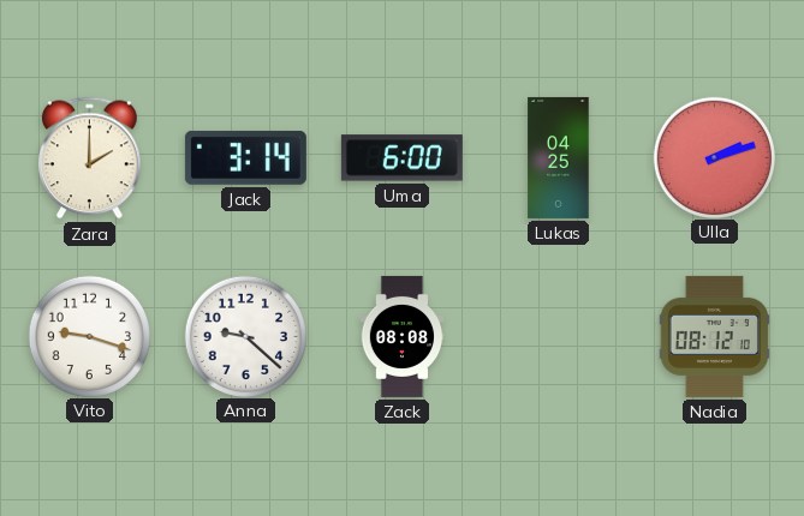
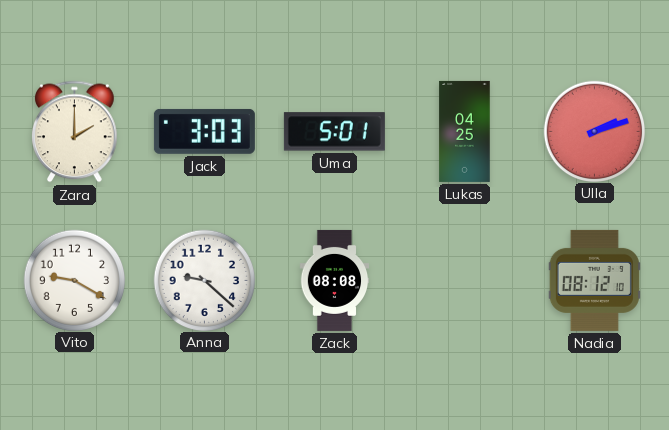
Jack: 3:14 -> 3:03
Uma: 6:00 -> 5:01
Vito: 9:18 -> 9:20
